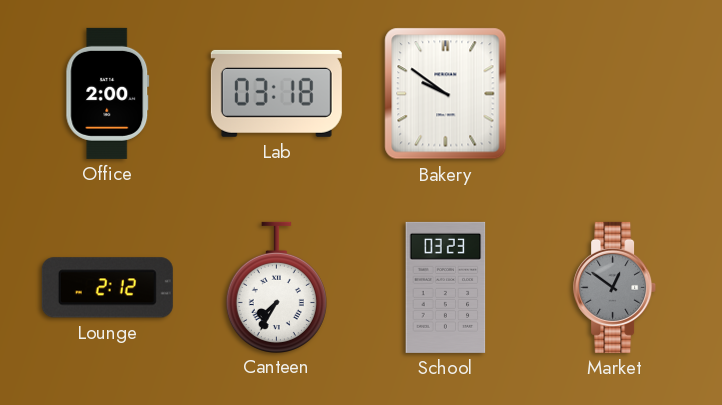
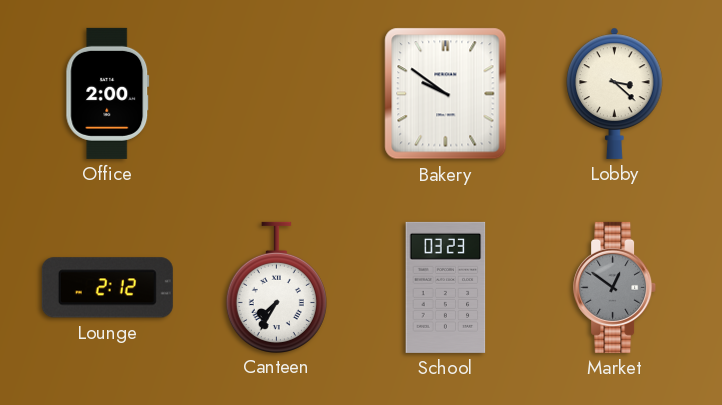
Lab: 03:18 -> none
Lobby: none -> 3:22
